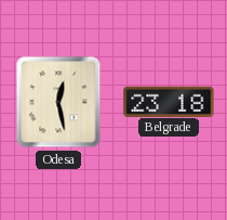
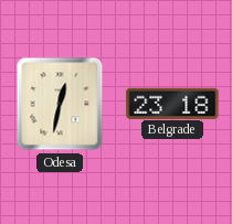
Odesa: 12:28 -> 12:32
